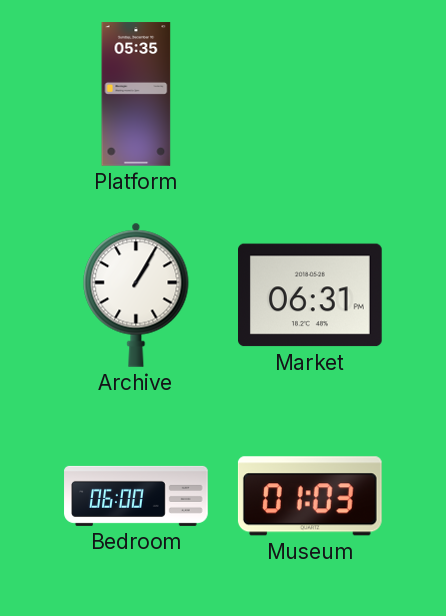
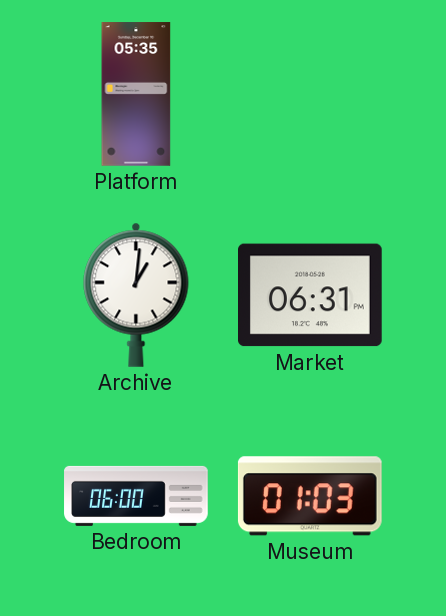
Archive: 1:05 -> 1:01
